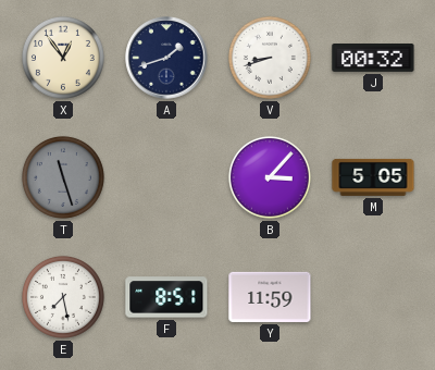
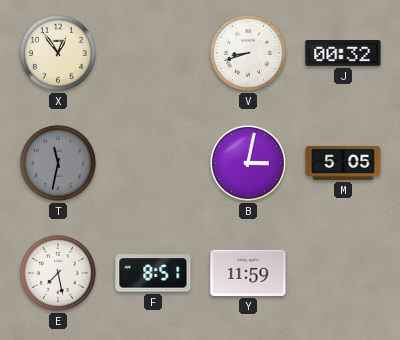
A: 1:42 -> none
T: 11:27 -> 11:32
B: 3:07 -> 3:02
